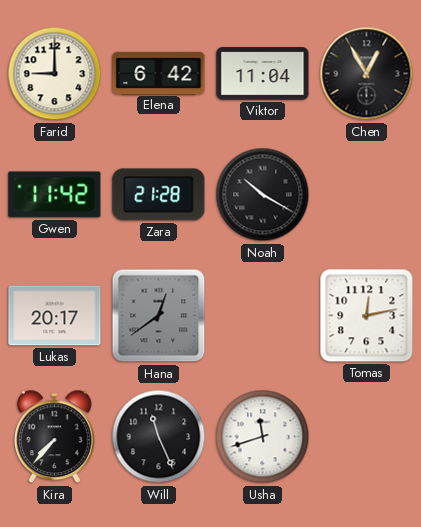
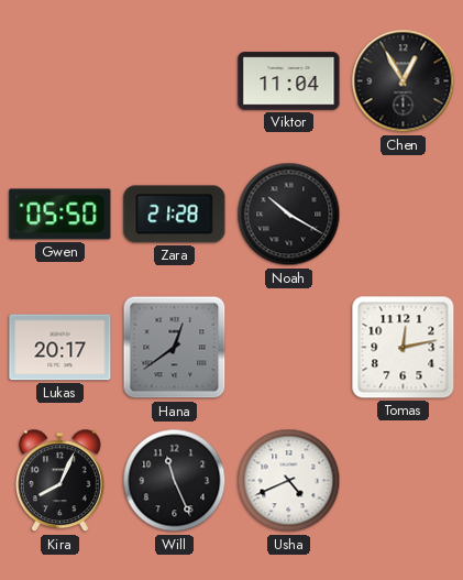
Farid: 9:00 -> none
Elena: 6:42 -> none
Gwen: 11:42 -> 05:50
Kira: 7:37 -> 8:04
Usha: 11:42 -> 4:41
